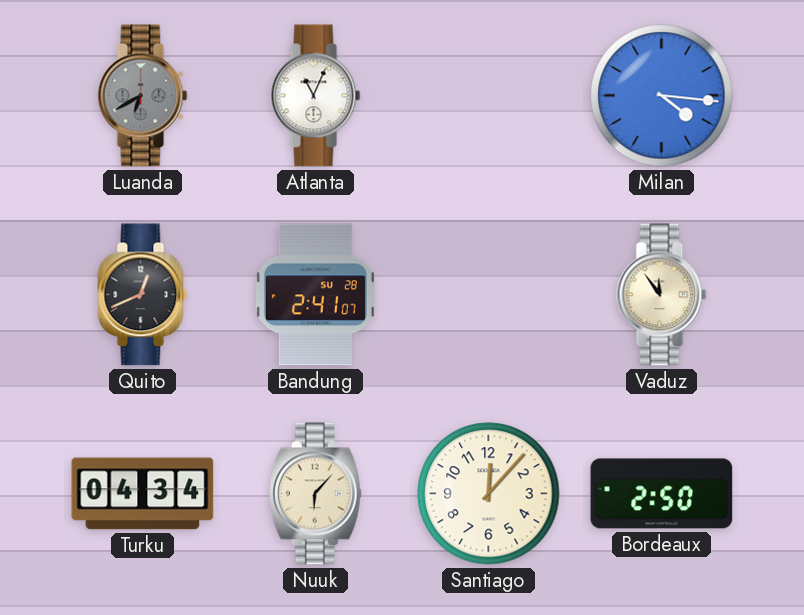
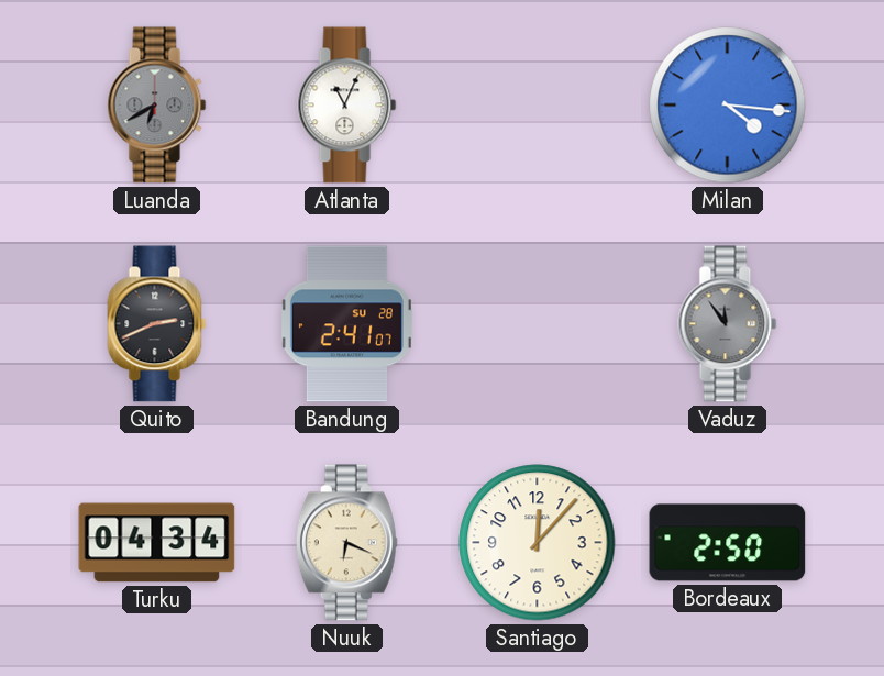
Quito: 12:41 -> 2:41
Vaduz dial: cream -> grey
Nuuk: 6:07 -> 6:19
